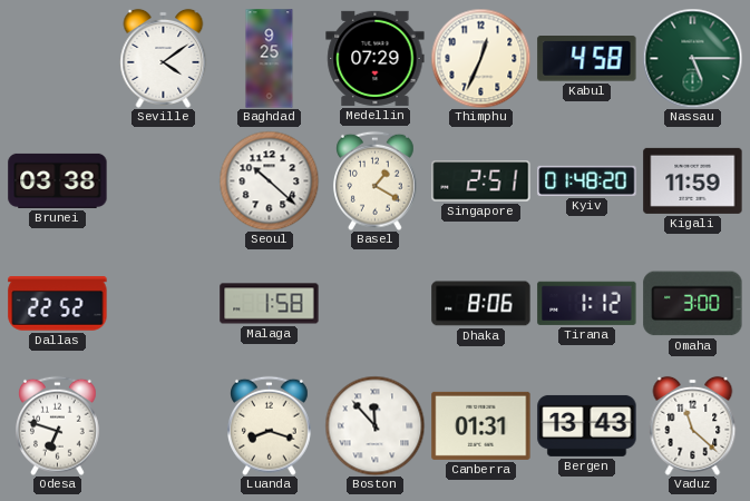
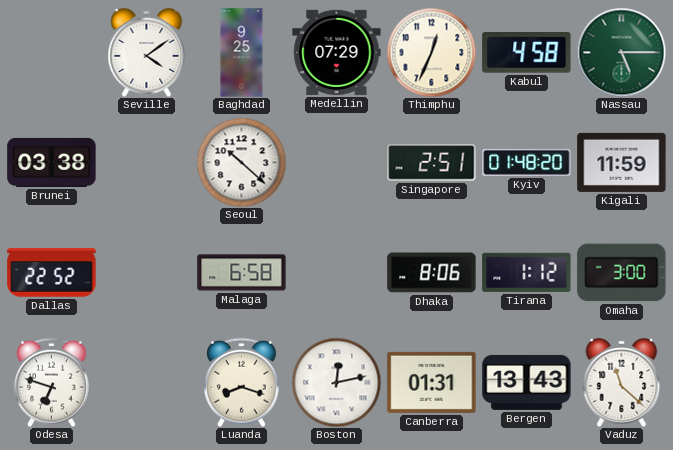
Basel: 1:20 -> none
Malaga: 1:58 -> 6:58
Boston: 11:53 -> 12:13
